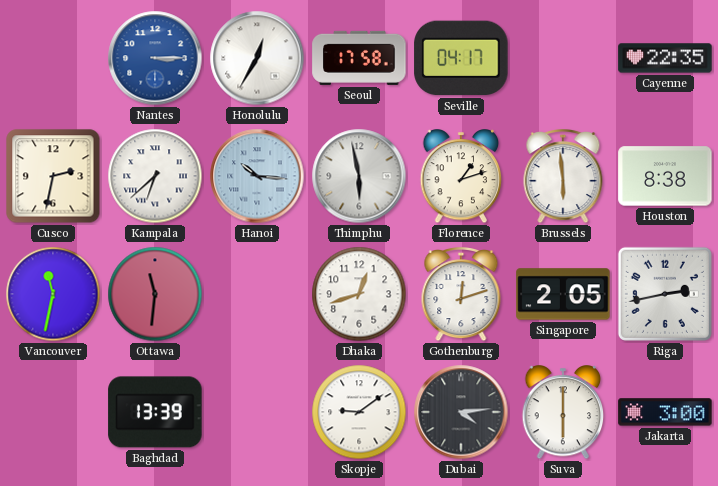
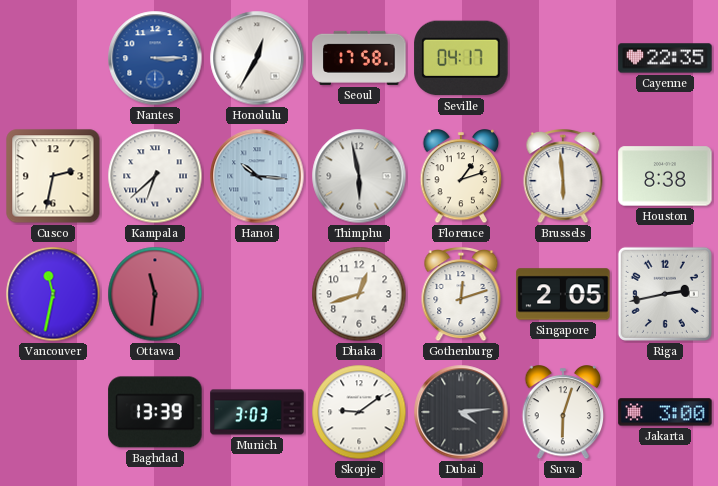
Munich: none -> 3:03
Suva: 6:00 -> 6:03
